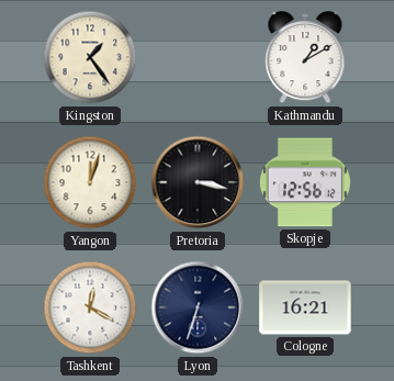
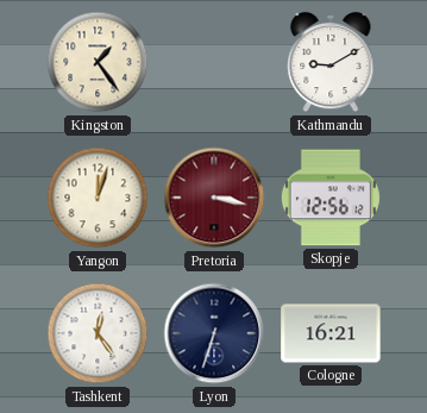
Kathmandu: 1:10 -> 9:10
Pretoria dial: black -> burgundy
Tashkent: 12:20 -> 12:24
